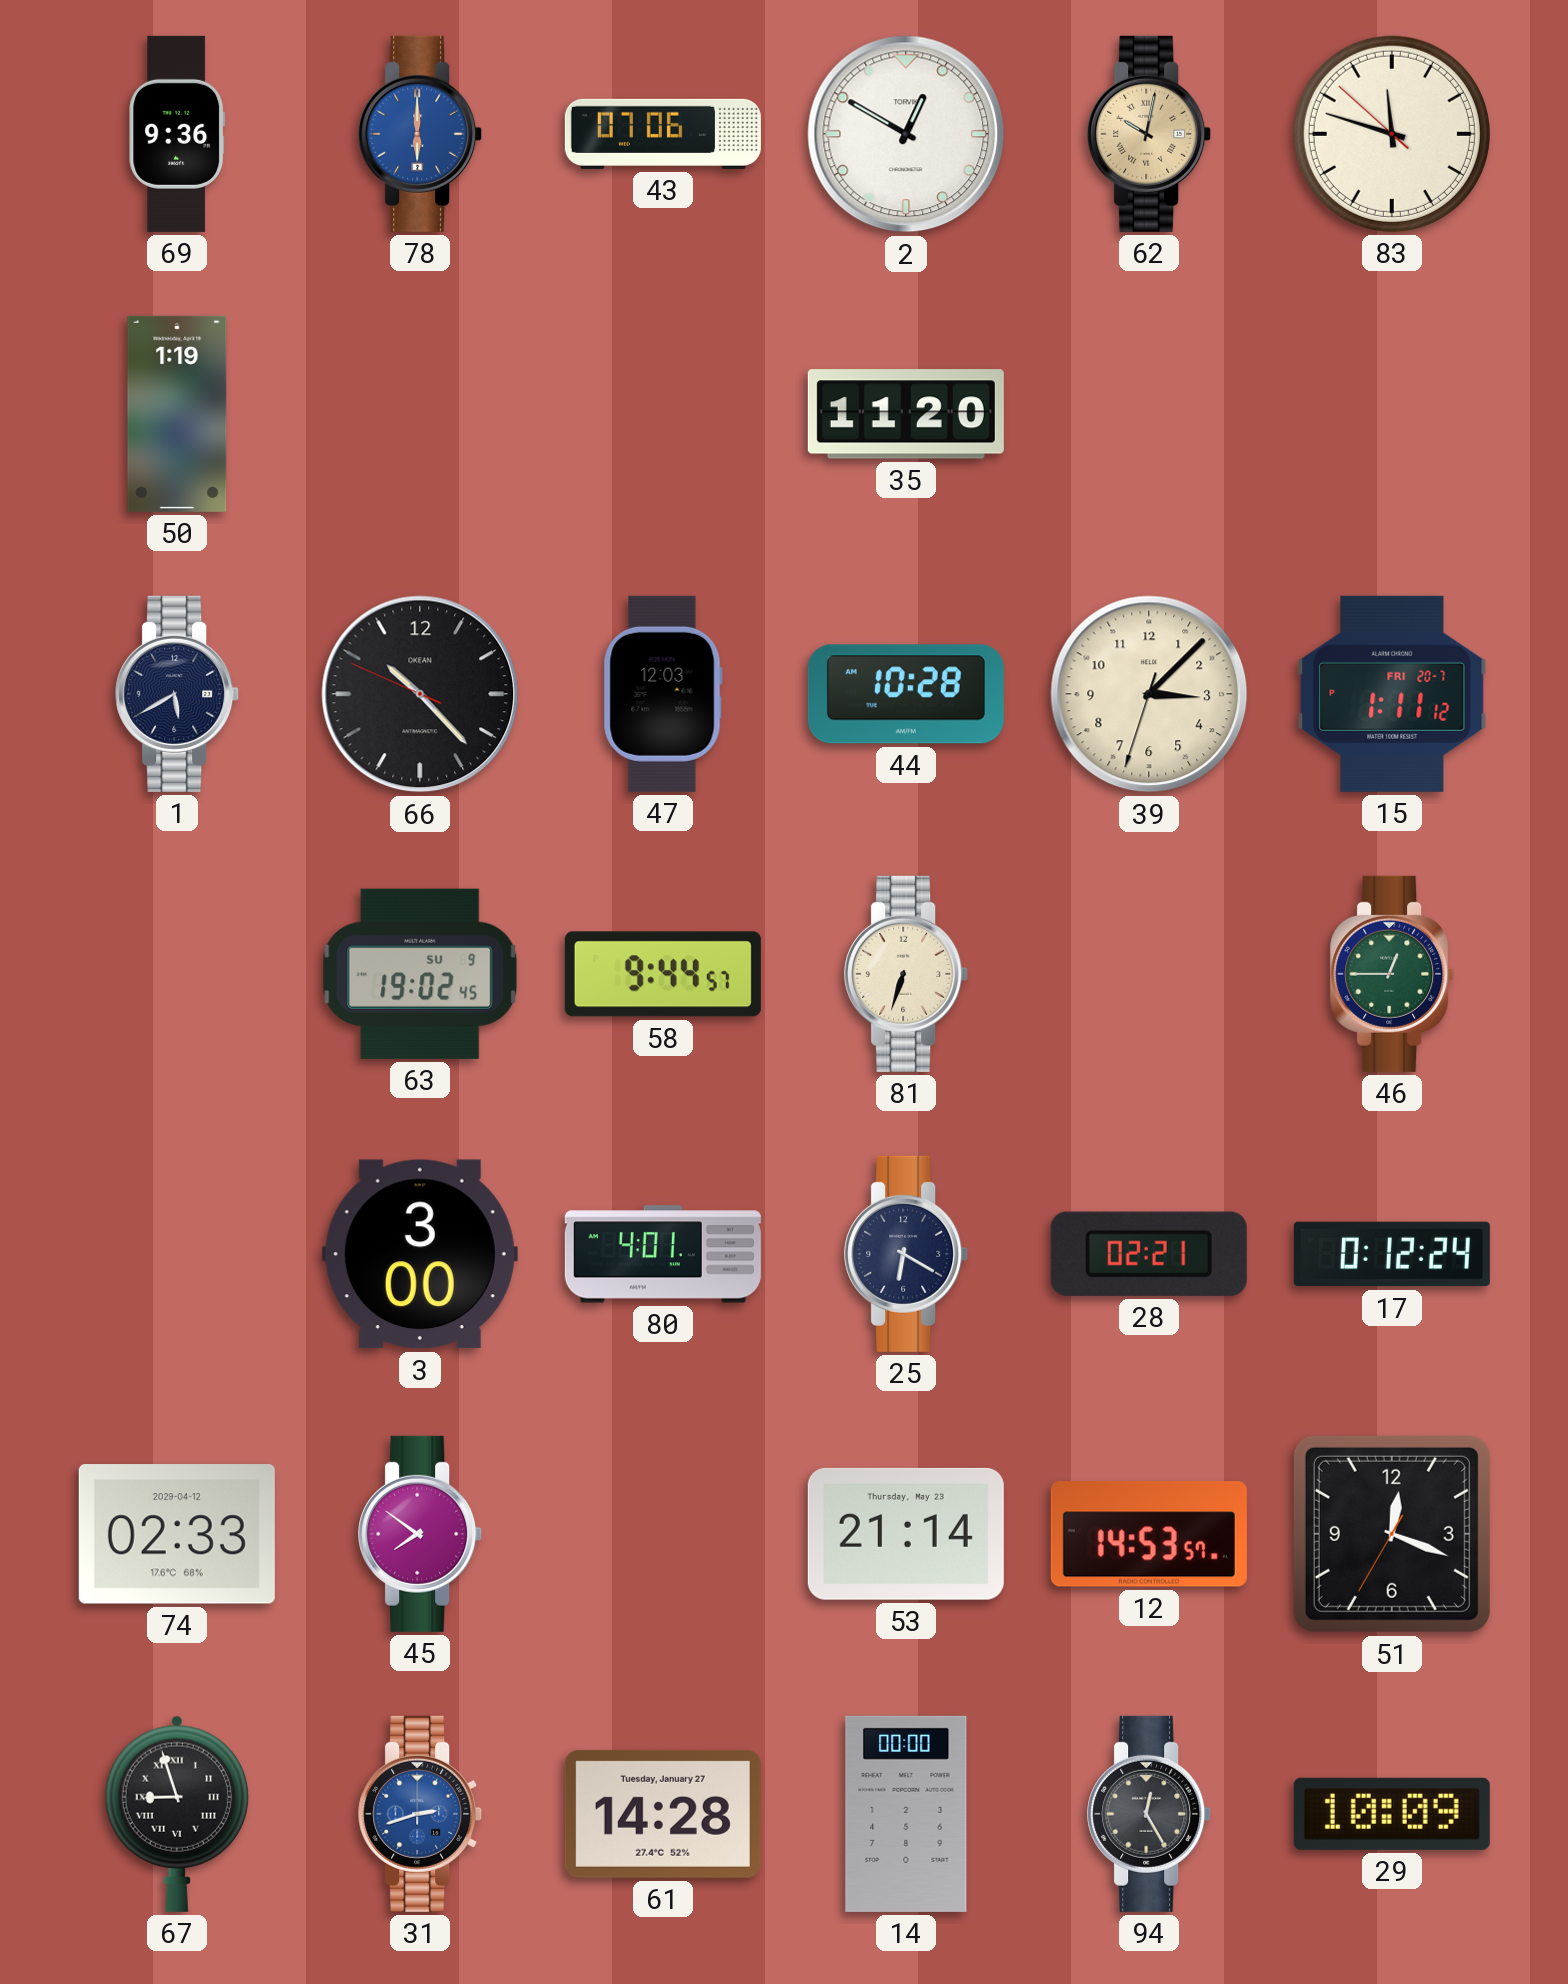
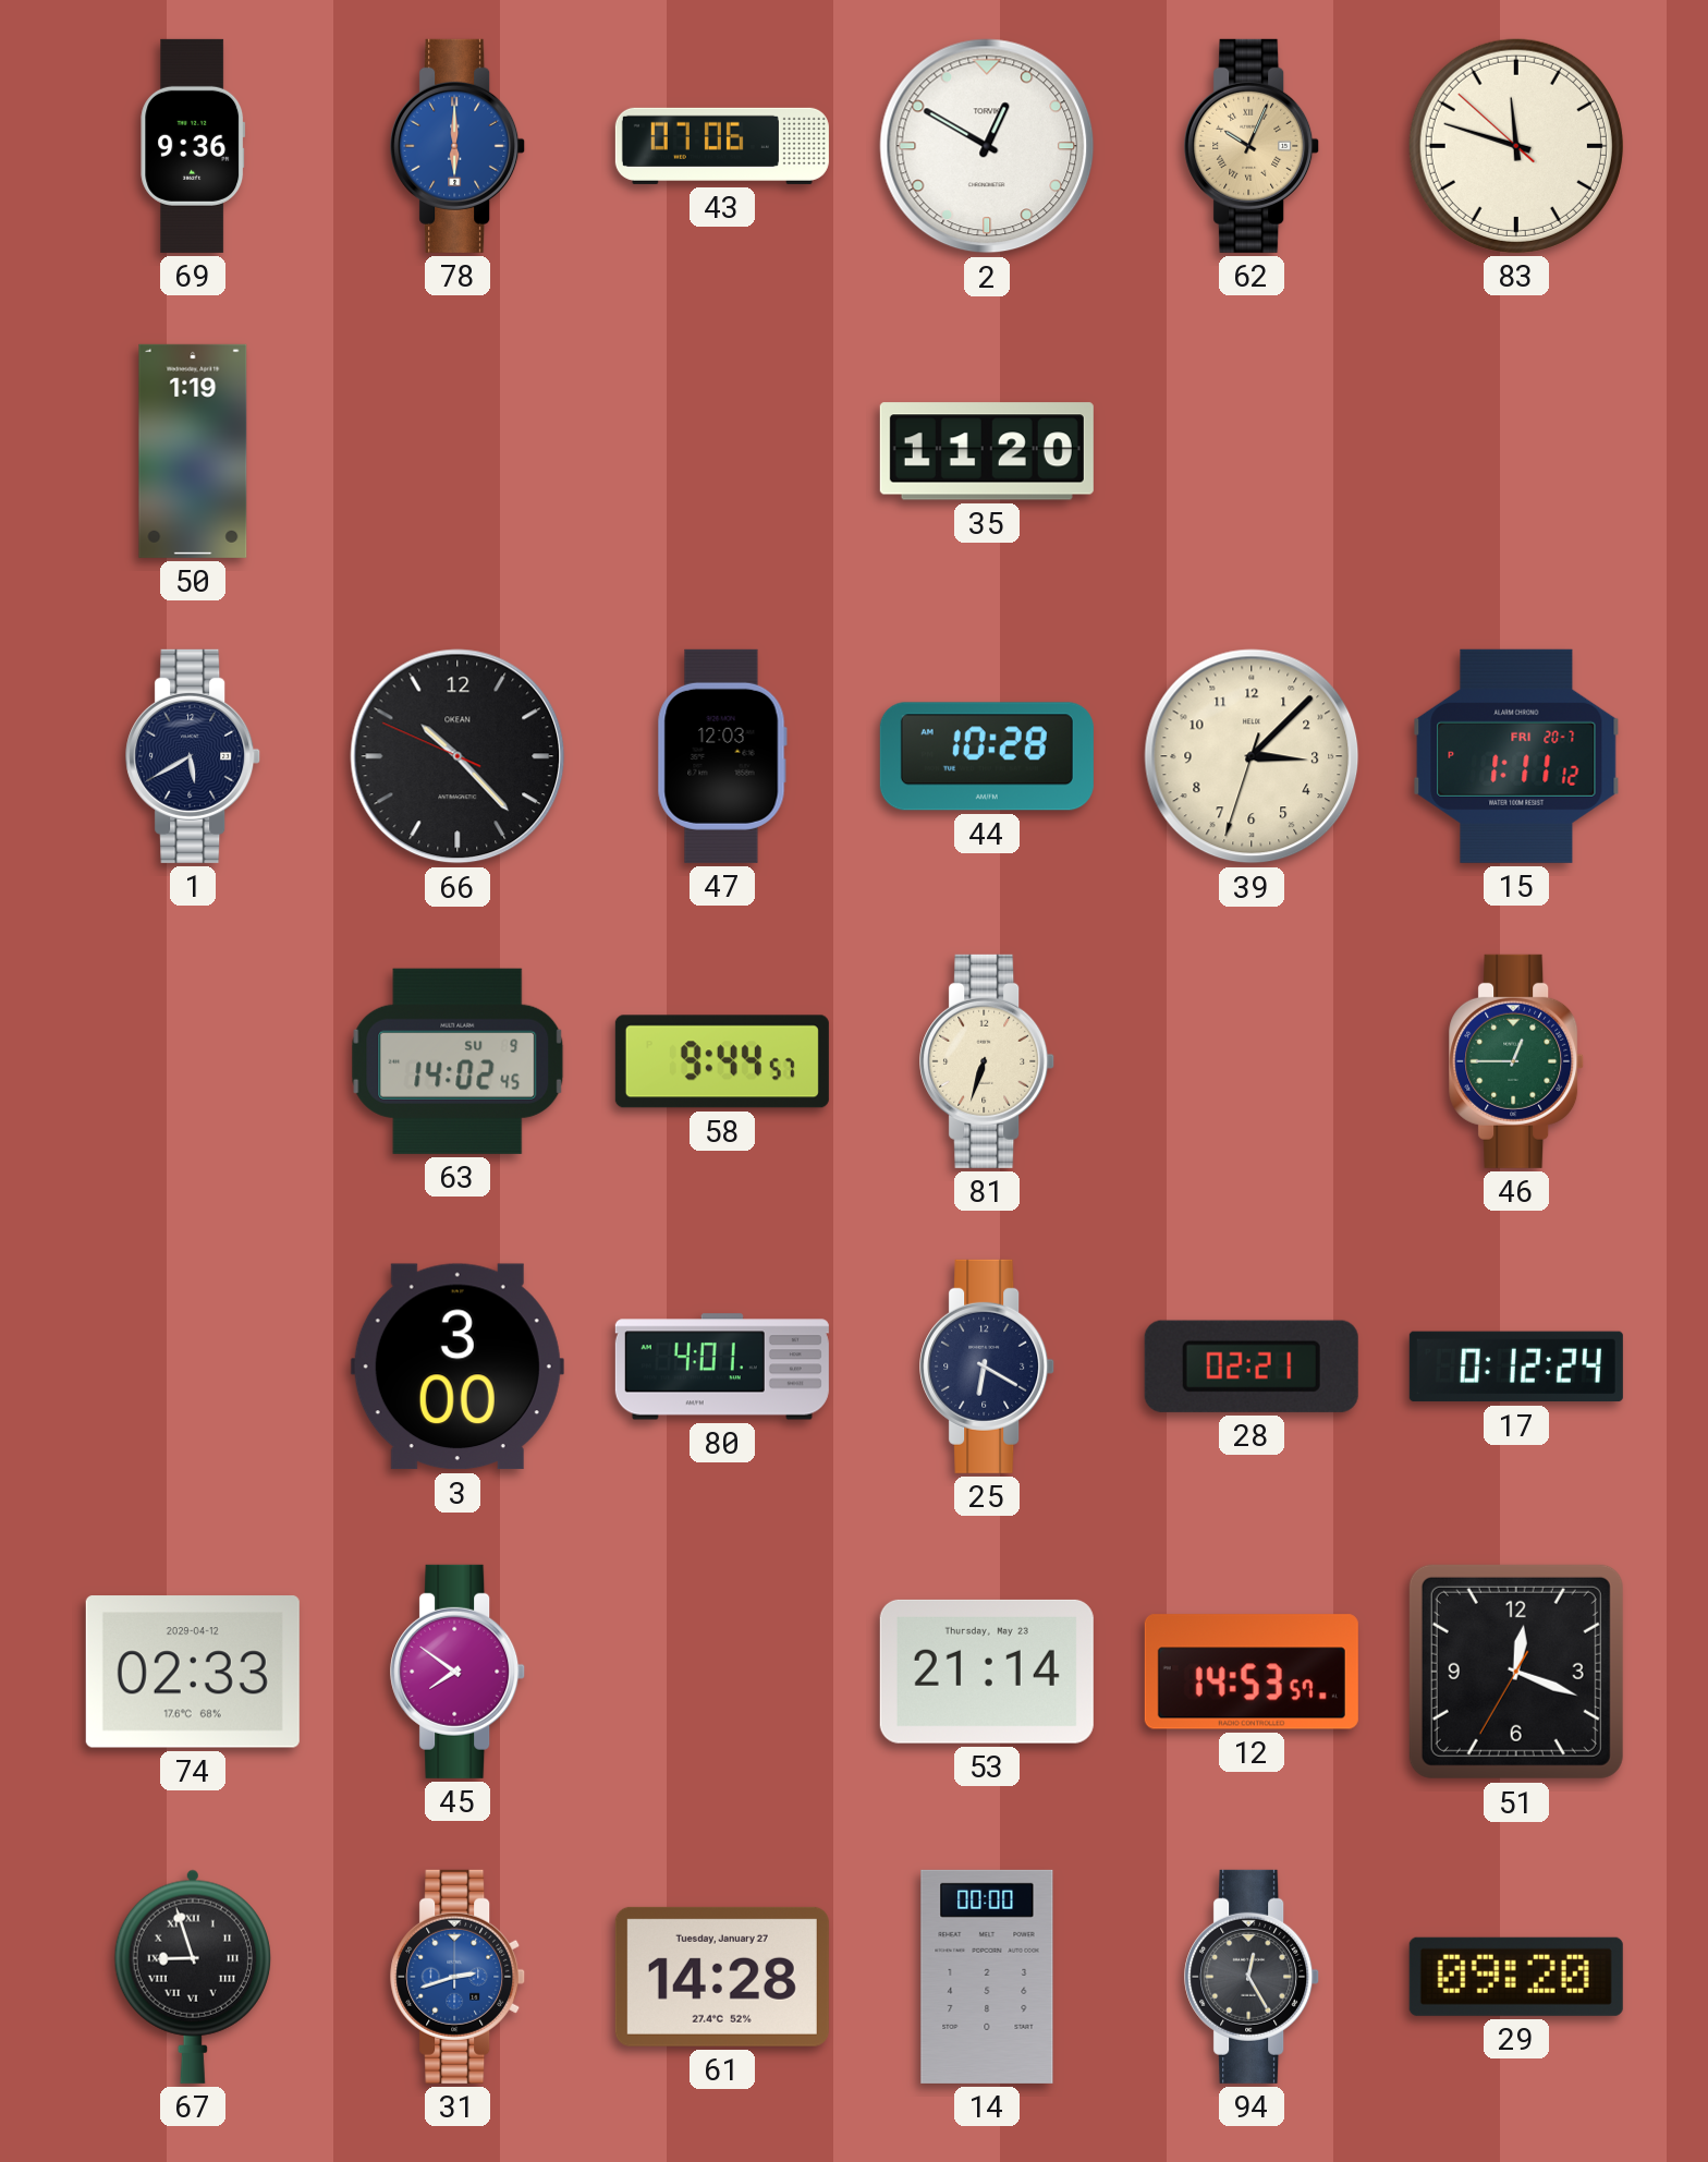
62: 10:02 -> 10:04
63: 19:02 -> 14:02
29: 10:09 -> 09:20
